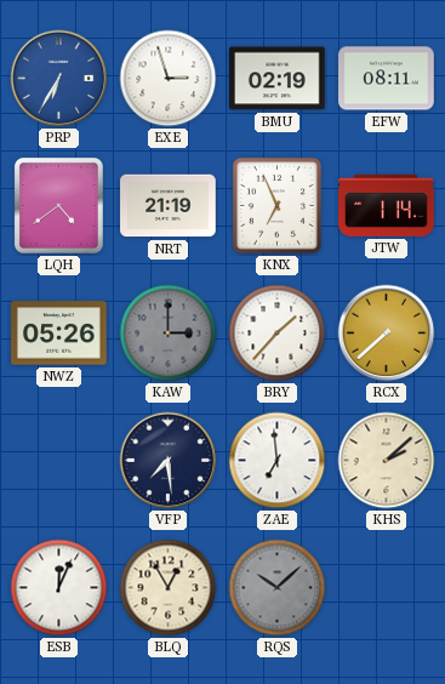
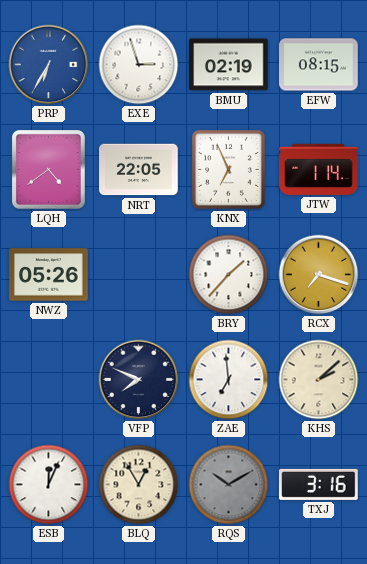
EFW: 08:11 -> 08:15
NRT: 21:19 -> 22:05
KAW: 3:00 -> none
RCX: 7:38 -> 7:18
VFP: 7:29 -> 7:49
RQS: 10:08 -> 10:10
TXJ: none -> 3:16
